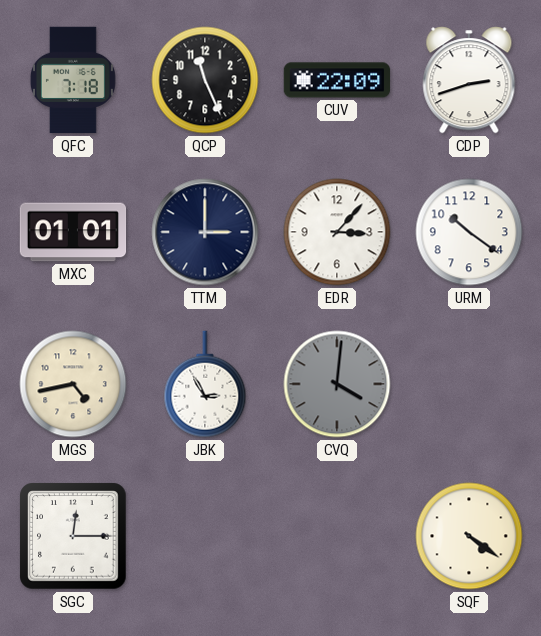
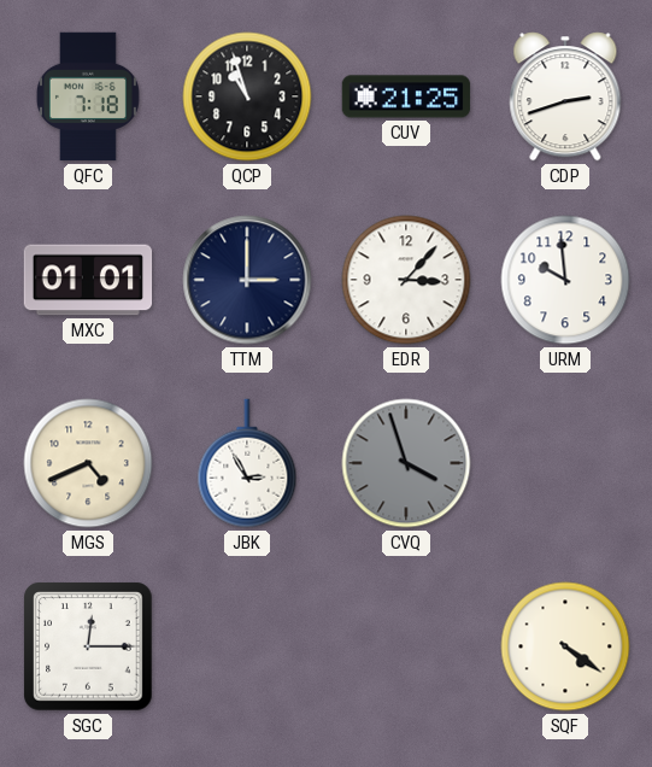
QCP: 11:26 -> 10:57
CUV: 22:09 -> 21:25
URM: 10:21 -> 9:59
MGS: 4:43 -> 4:41
CVQ: 4:01 -> 3:57
